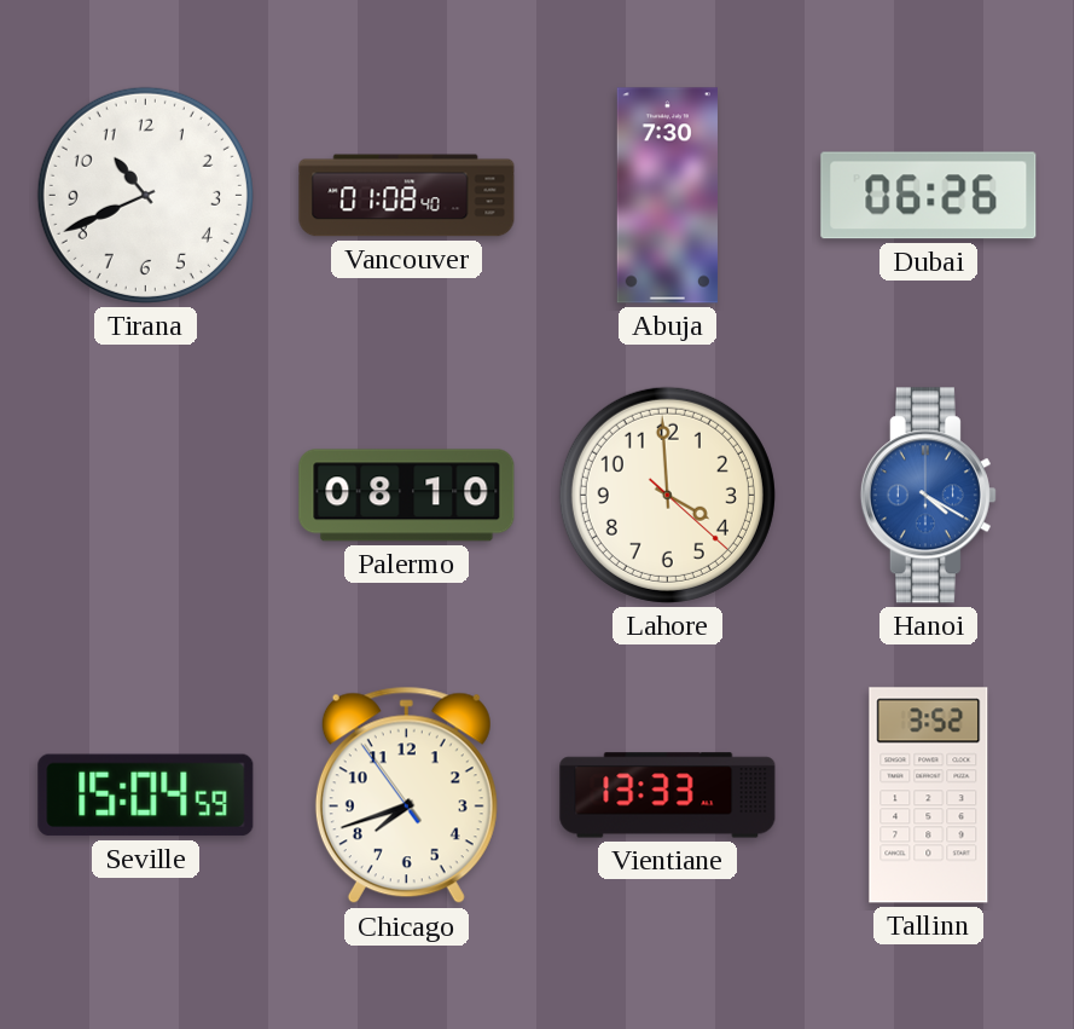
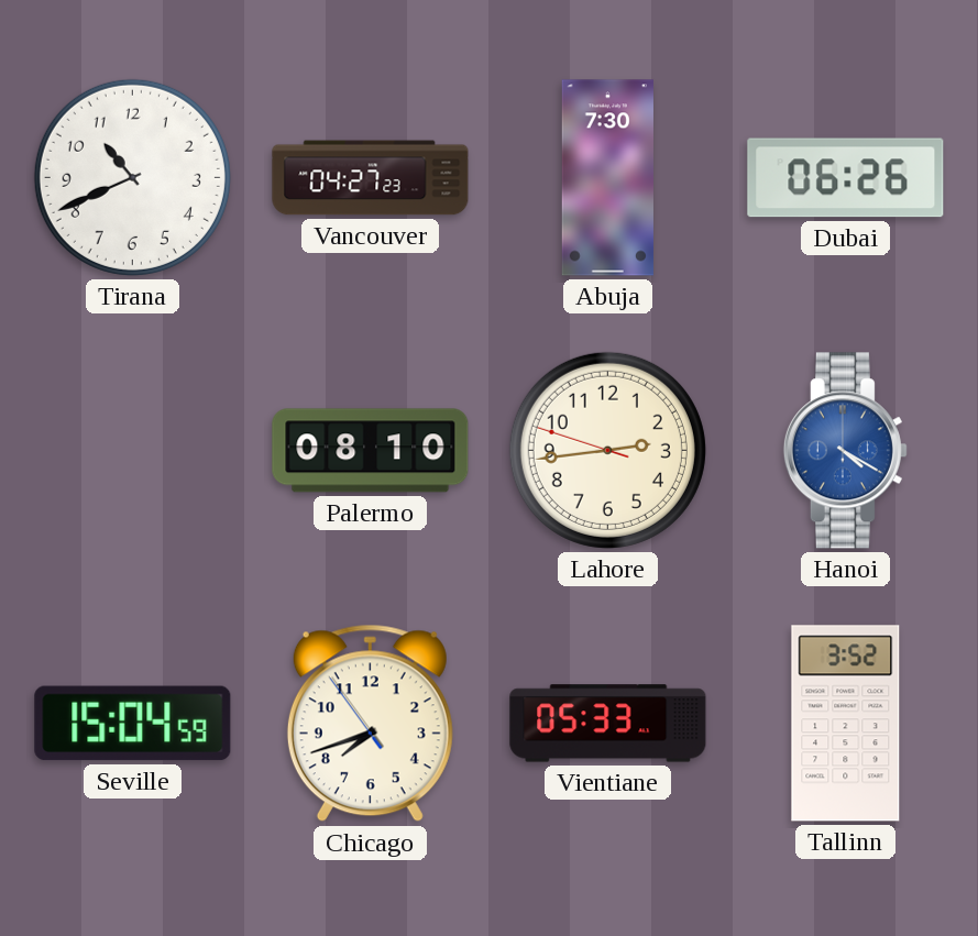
Vancouver: 01:08 -> 04:27
Lahore: 3:59 -> 2:43
Vientiane: 13:33 -> 05:33
